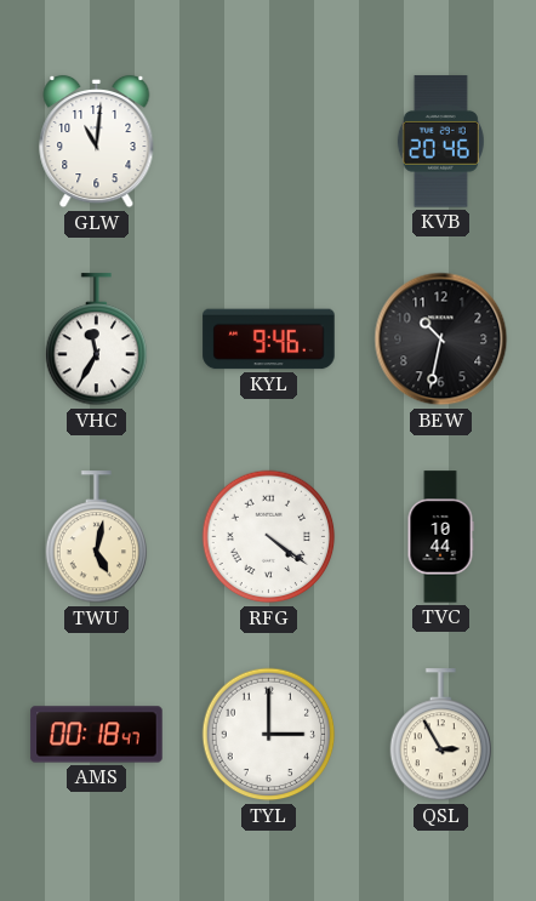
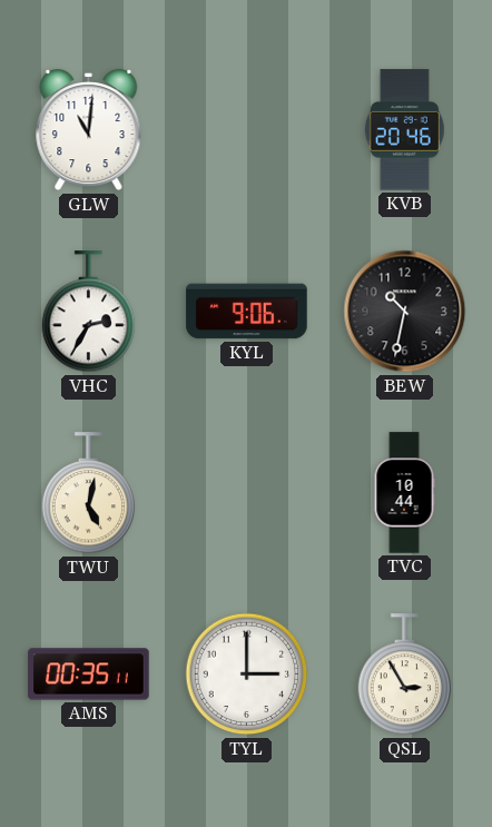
VHC: 11:35 -> 2:35
KYL: 9:46 -> 9:06
RFG: 4:21 -> none
AMS: 00:18 -> 00:35
